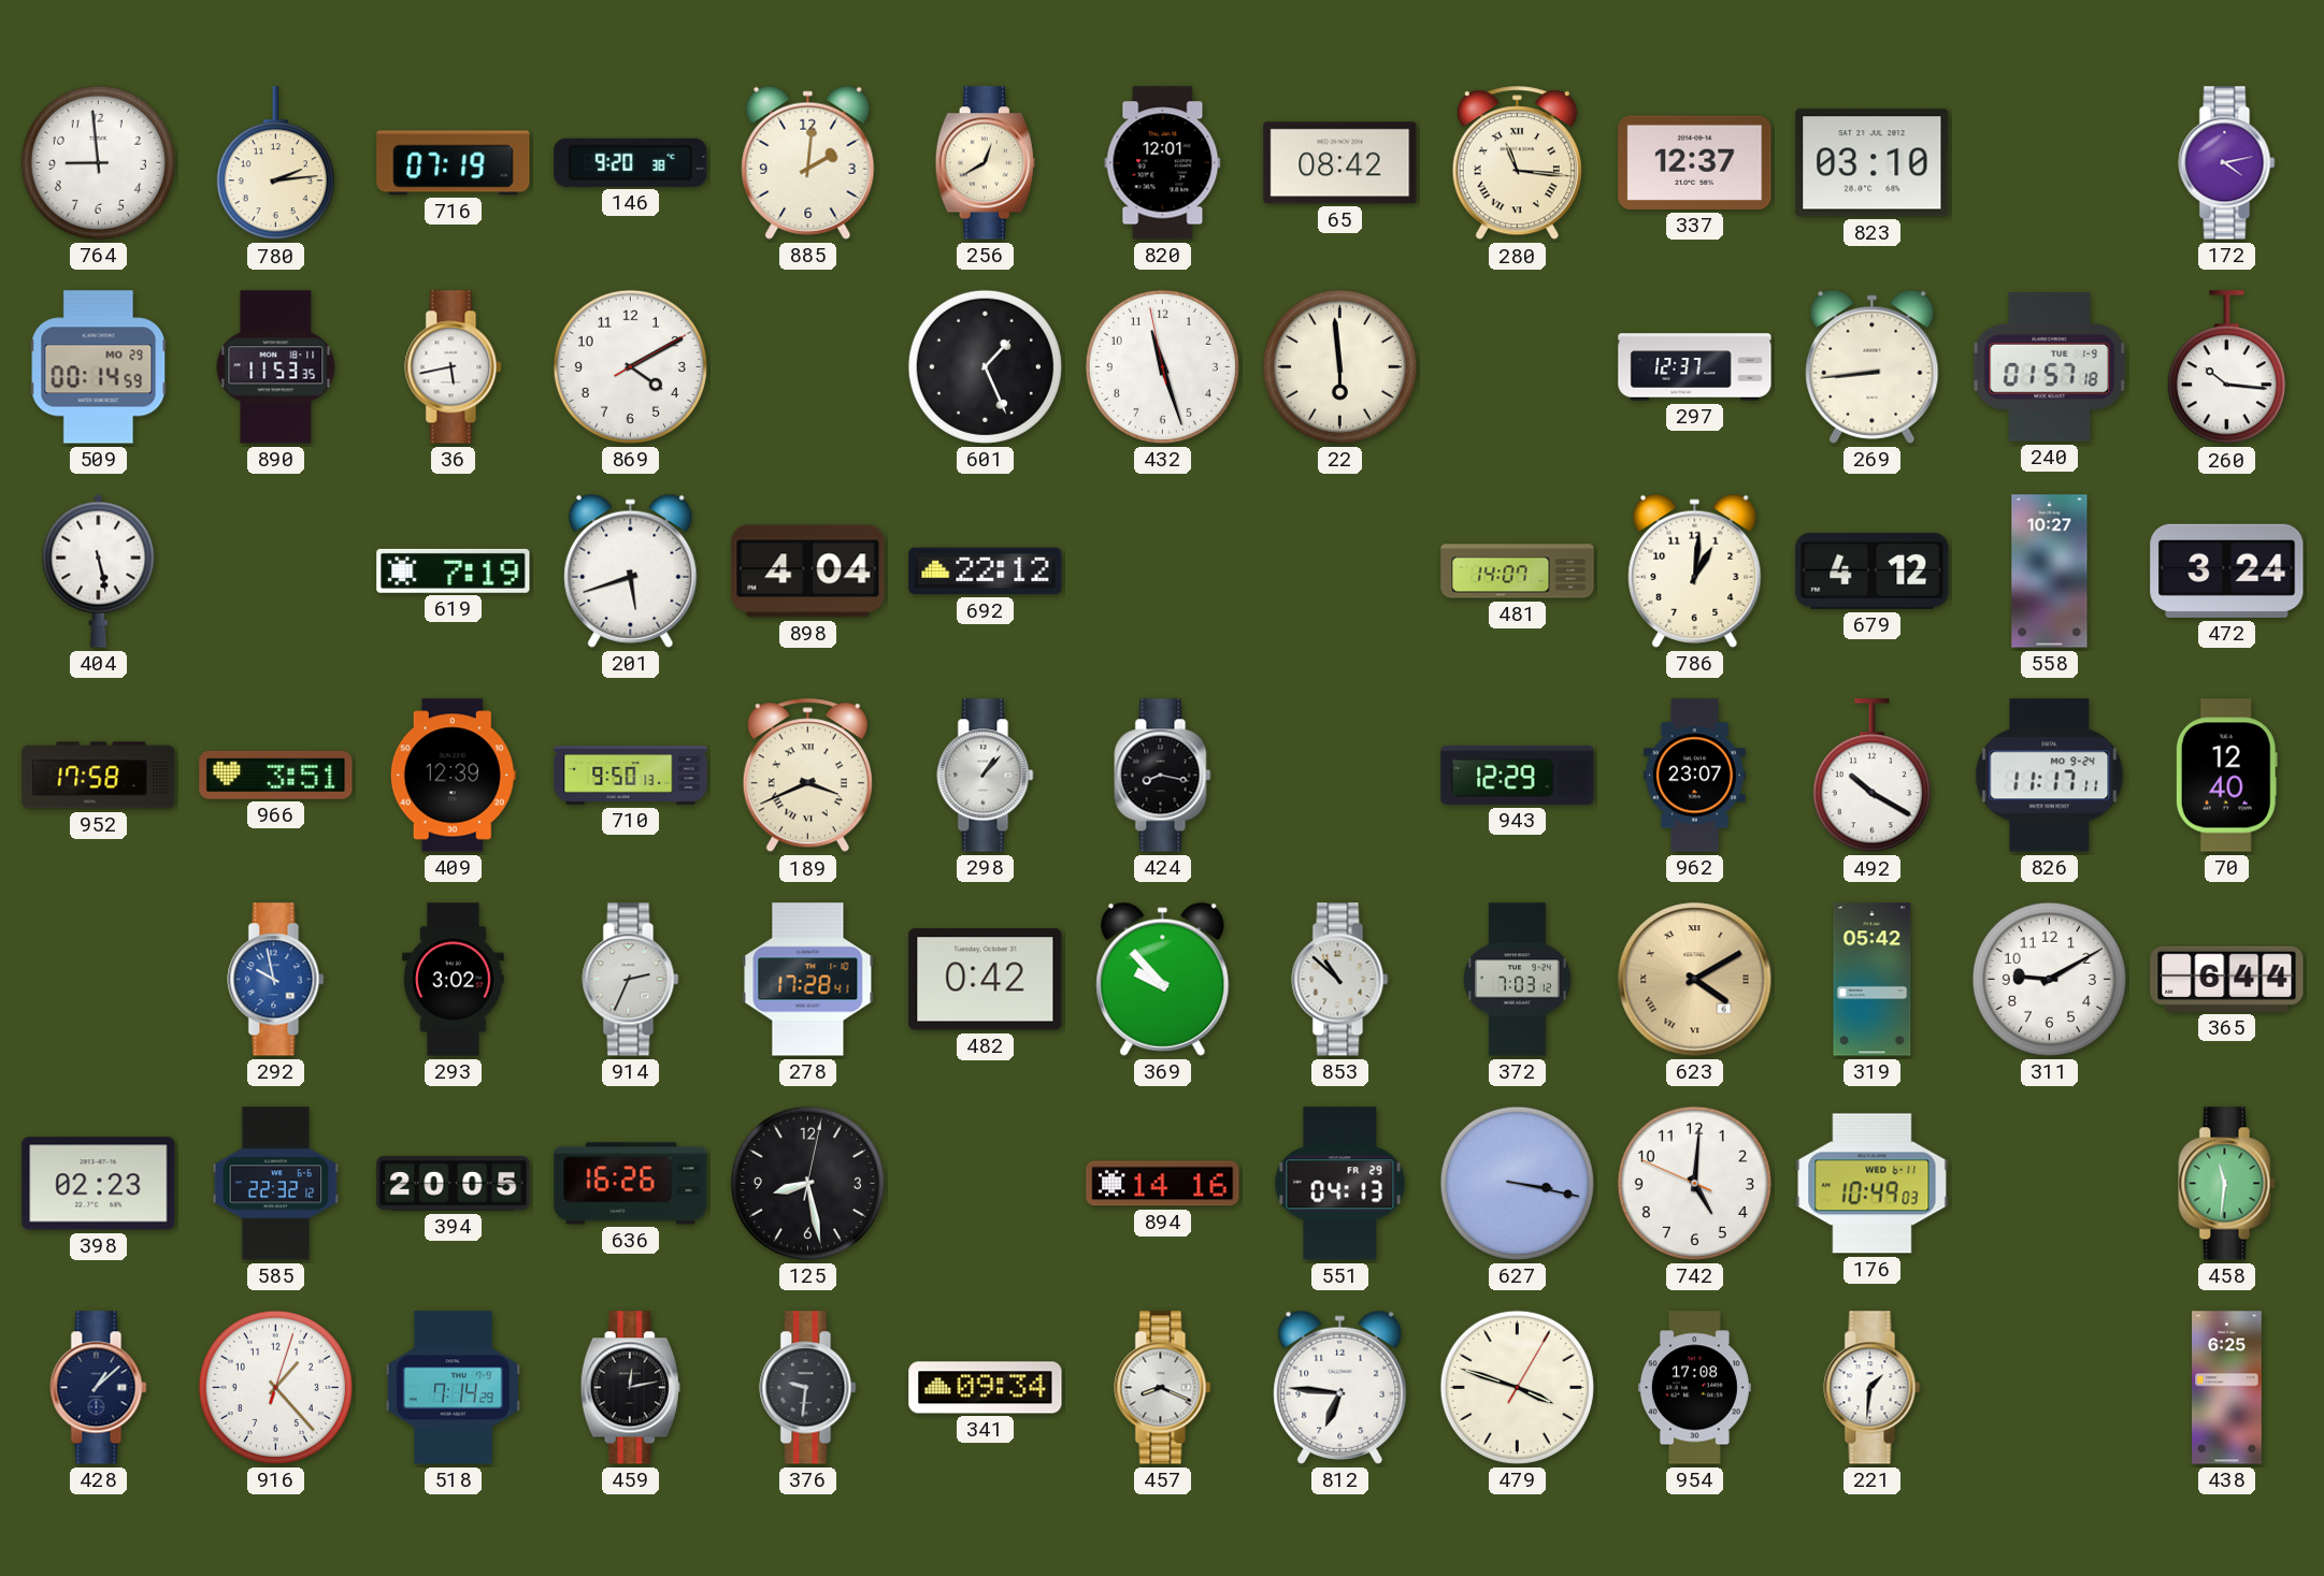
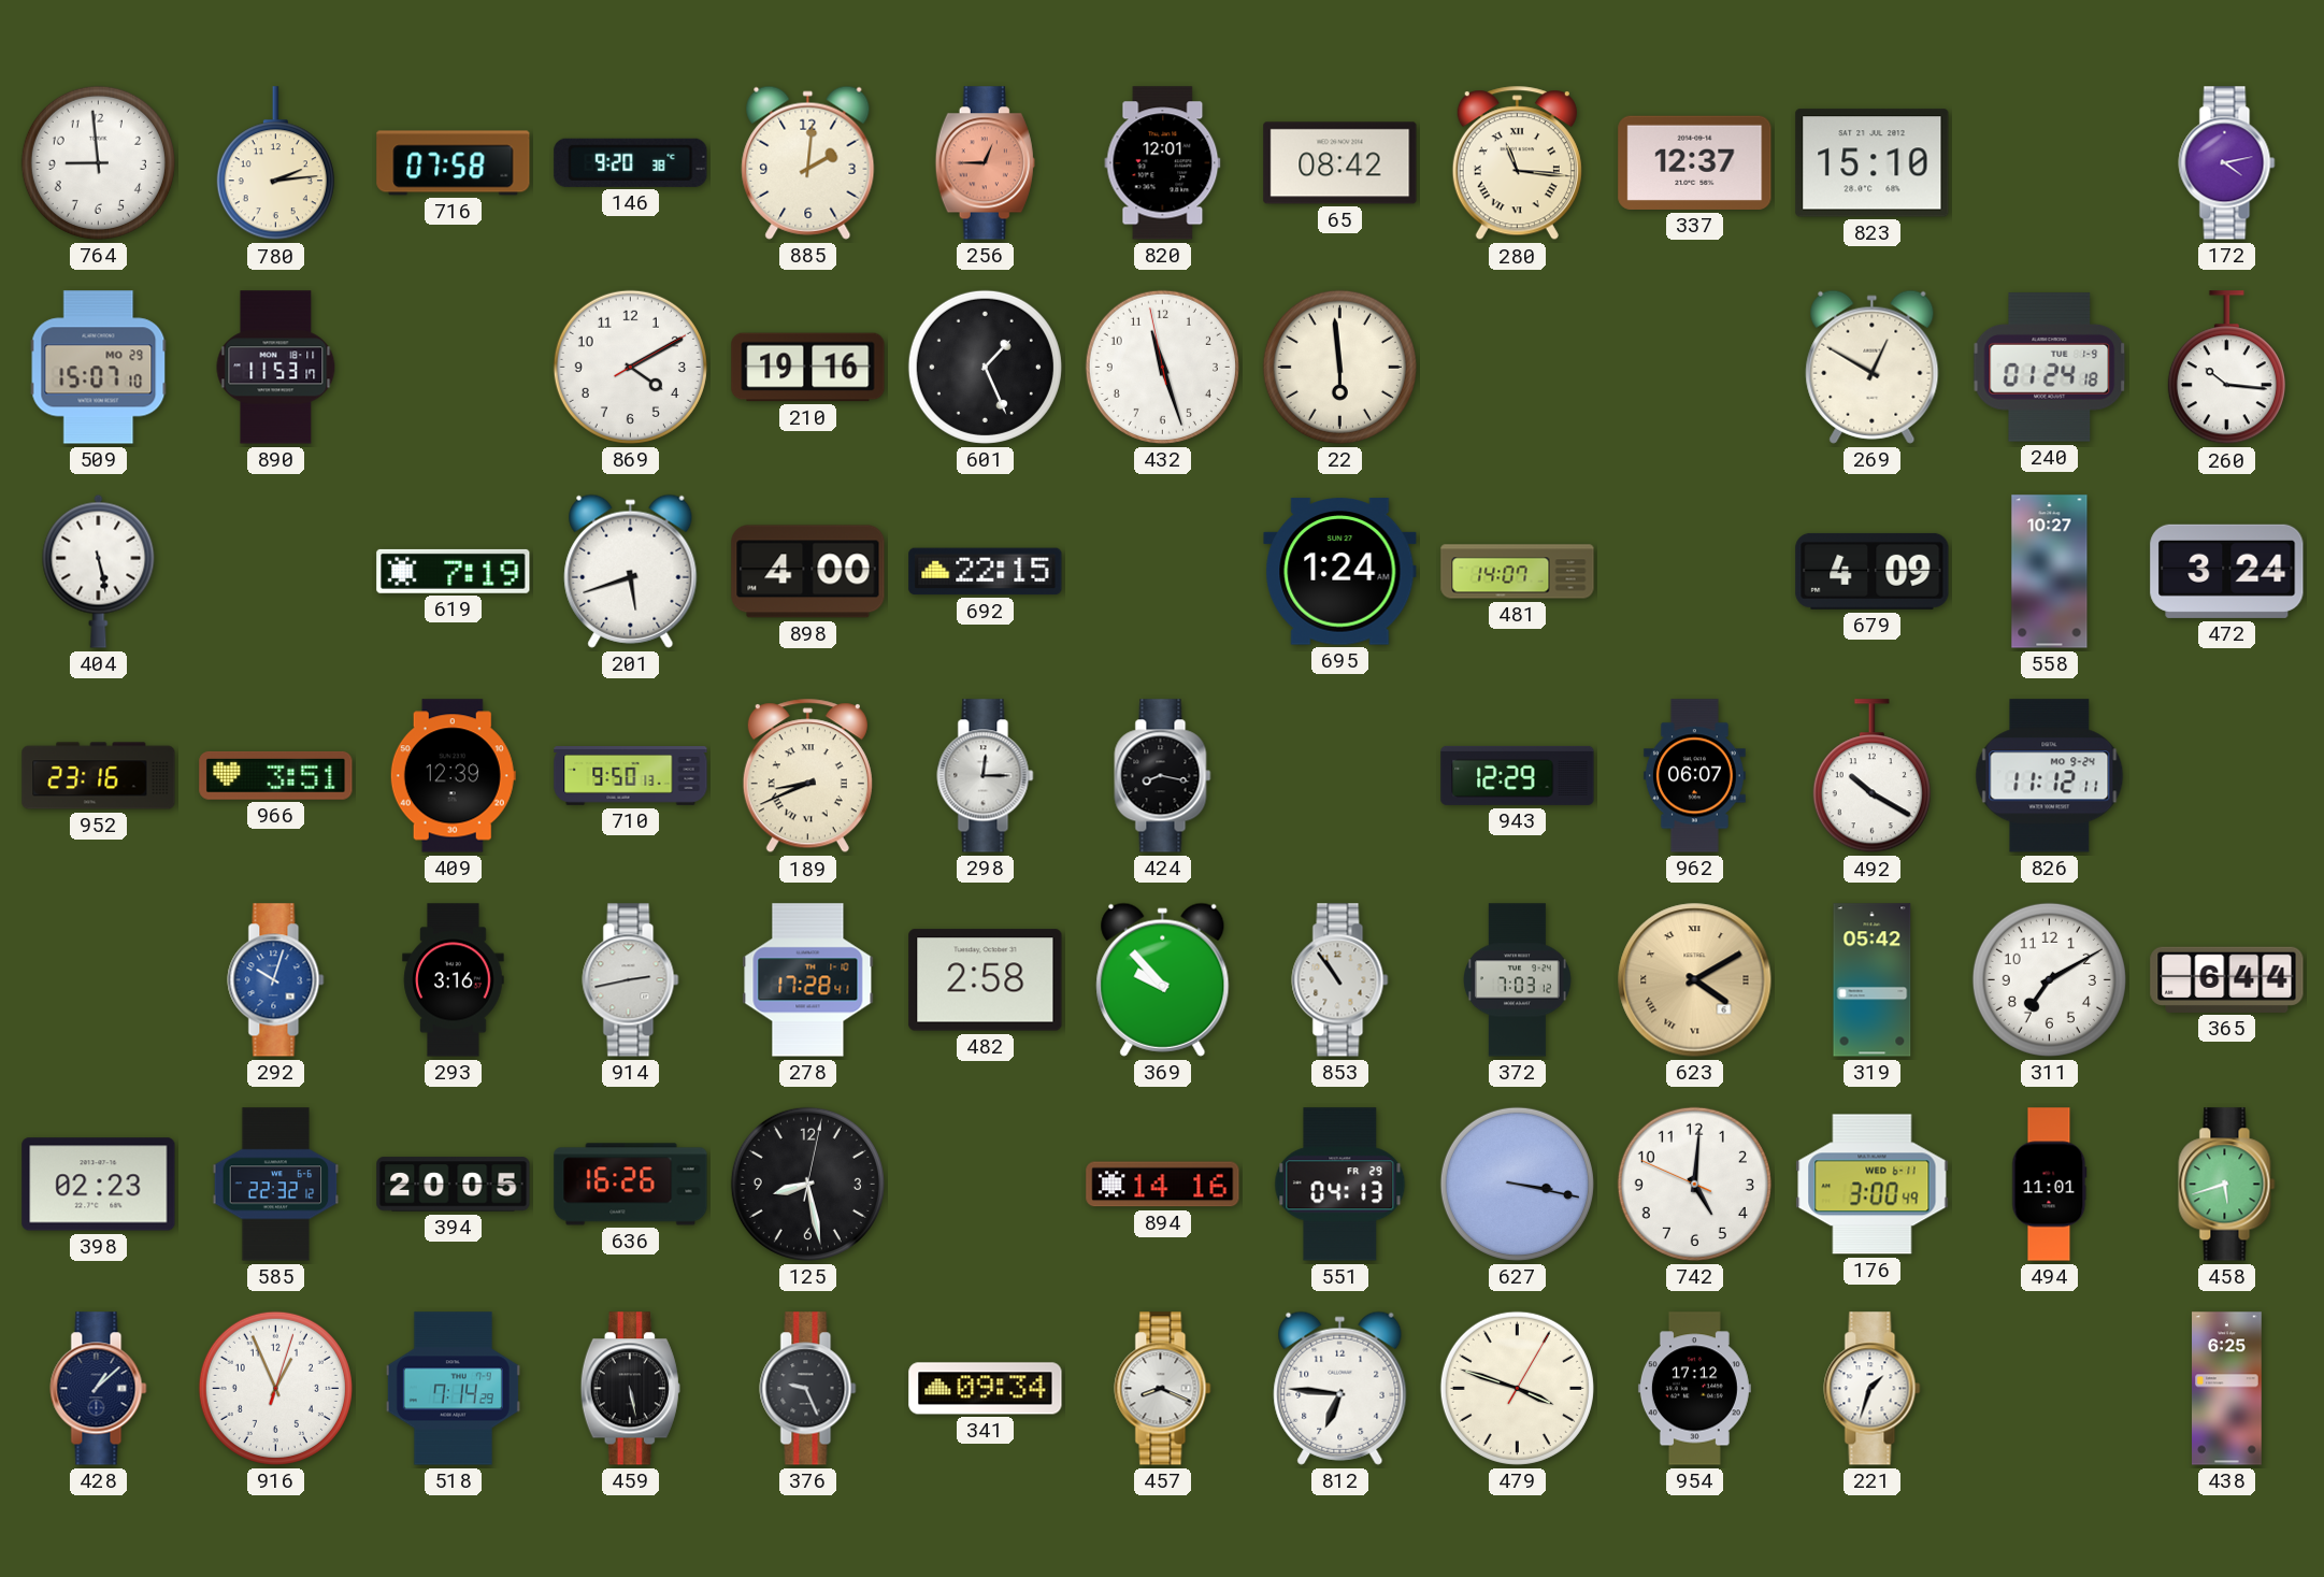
716: 07:19 -> 07:58
256: 12:40 -> 12:45
256 dial: cream -> salmon
823: 03:10 -> 15:10
509: 00:14 -> 15:07
890: 11:53:35 -> 11:53:17
36: 5:43 -> none
210: none -> 19:16
297: 12:37 -> none
269: 8:44 -> 12:50
240: 01:57 -> 01:24
898: 4:04 -> 4:00
692: 22:12 -> 22:15
695: none -> 1:24
786: 1:01 -> none
679: 4:12 -> 4:09
952: 17:58 -> 23:16
189: 3:41 -> 8:41
298: 1:07 -> 12:15
962: 23:07 -> 06:07
826: 11:17 -> 11:12
70: 12:40 -> none
292: 9:58 -> 10:03
293: 3:02 -> 3:16
914: 2:34 -> 2:43
482: 0:42 -> 2:58
853: 10:52 -> 10:54
311: 9:10 -> 7:10
176: 10:49 -> 3:00
494: none -> 11:01
458: 11:31 -> 5:42
916: 1:23 -> 12:56
459: 12:13 -> 5:28
376: 9:31 -> 9:26
954: 17:08 -> 17:12
221: 1:31 -> 1:33
